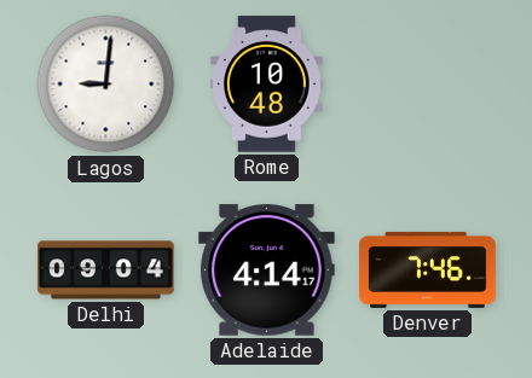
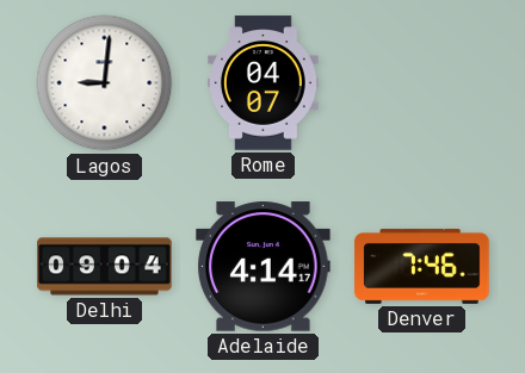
Rome: 10:48 -> 04:07
